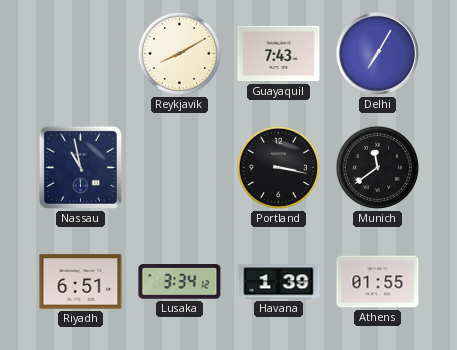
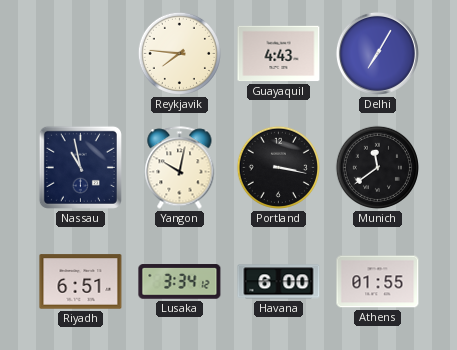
Reykjavik: 8:10 -> 7:46
Guayaquil: 7:43 -> 4:43
Yangon: none -> 10:02
Havana: 1:39 -> 6:00
